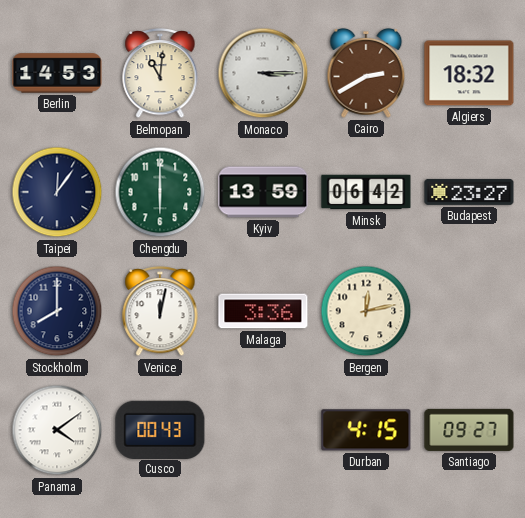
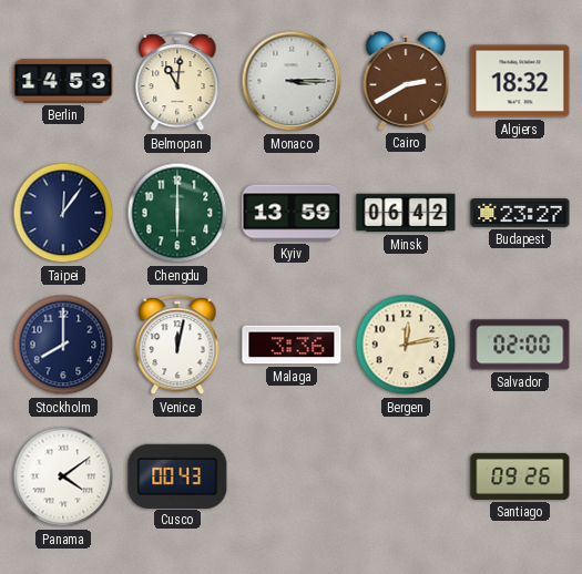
Salvador: none -> 02:00
Durban: 4:15 -> none
Santiago: 09:27 -> 09:26
